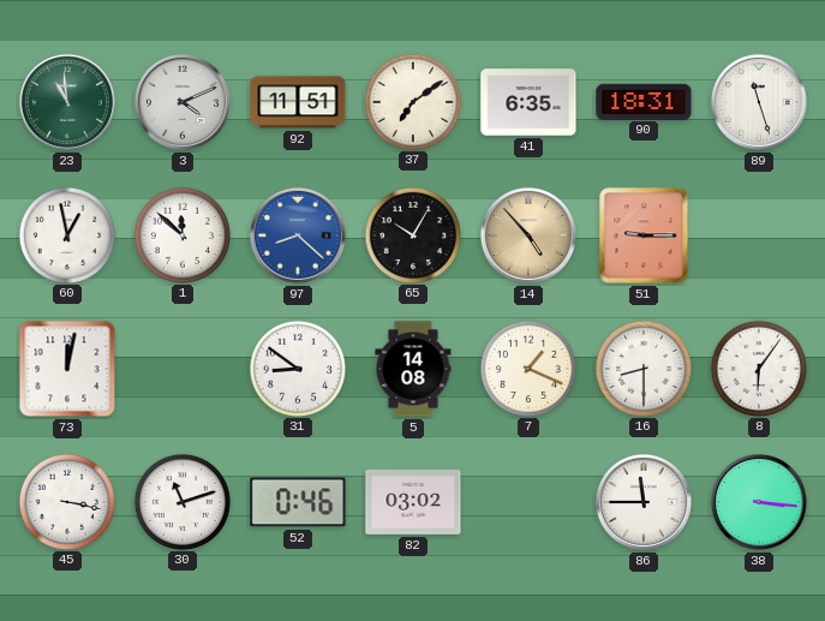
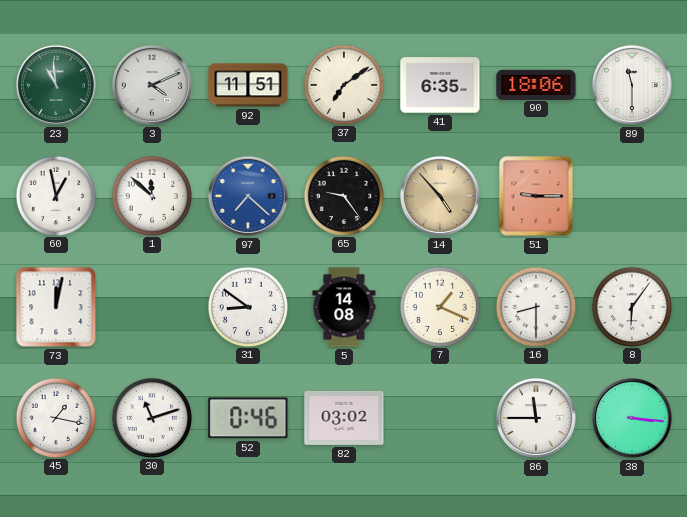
90: 18:31 -> 18:06
89: 11:27 -> 11:30
97: 8:22 -> 7:22
65: 10:05 -> 9:24
45: 3:17 -> 1:17
